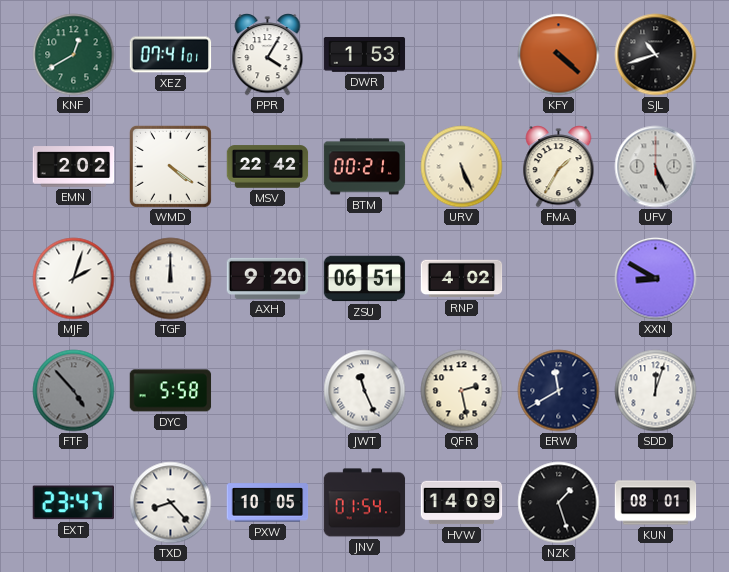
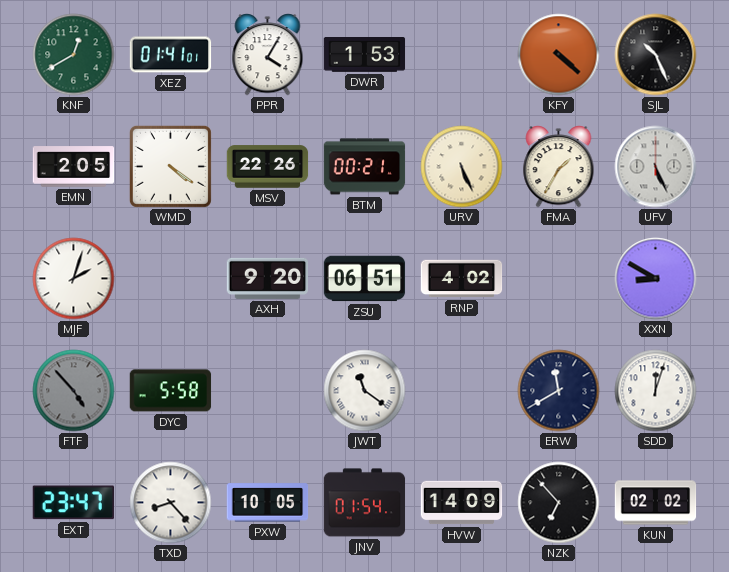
XEZ: 07:41 -> 01:41
SJL: 10:42 -> 10:26
EMN: 2:02 -> 2:05
MSV: 22:42 -> 22:26
TGF: 12:00 -> none
JWT: 11:26 -> 11:21
QFR: 2:28 -> none
NZK: 1:27 -> 6:53
KUN: 08:01 -> 02:02
